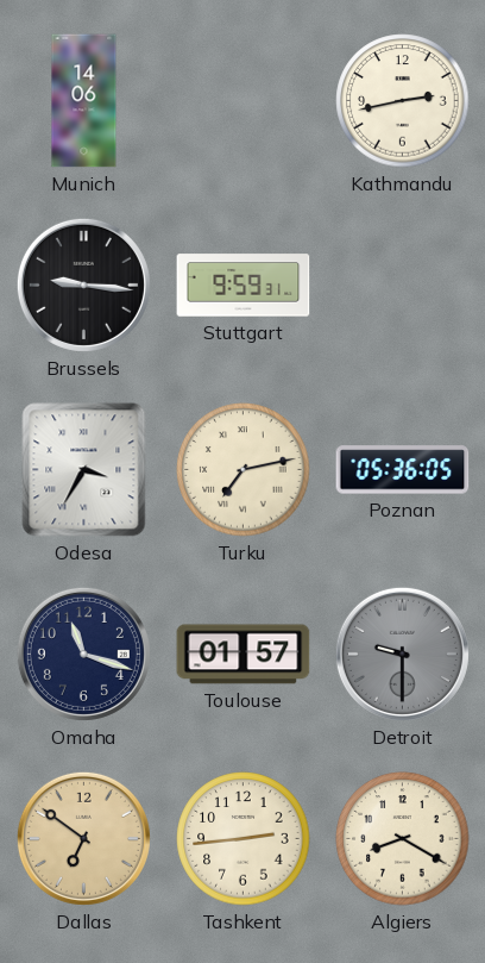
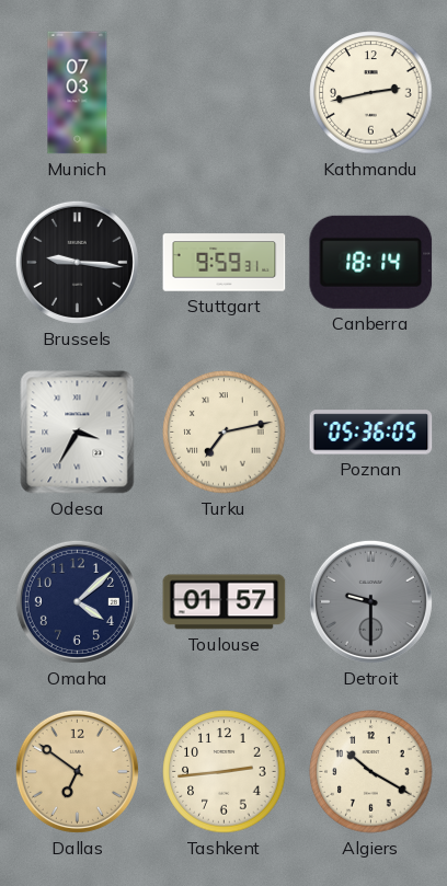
Munich: 14:06 -> 07:03
Canberra: none -> 18:14
Omaha: 11:18 -> 4:08
Algiers: 8:20 -> 10:20
